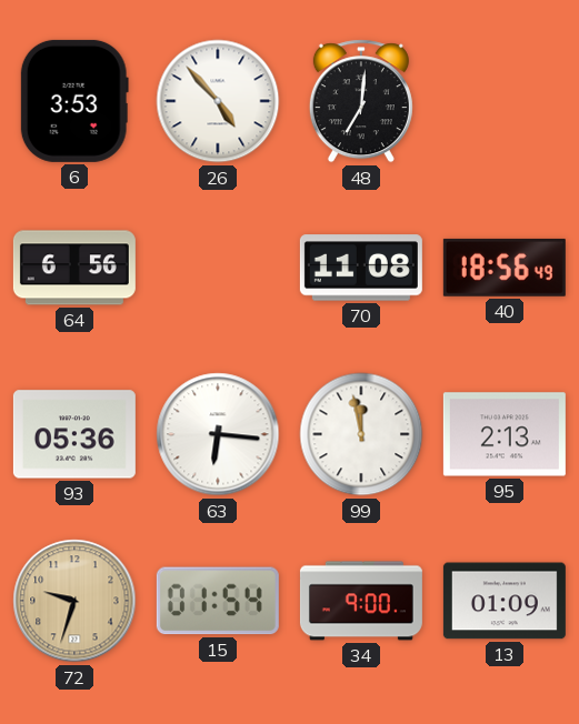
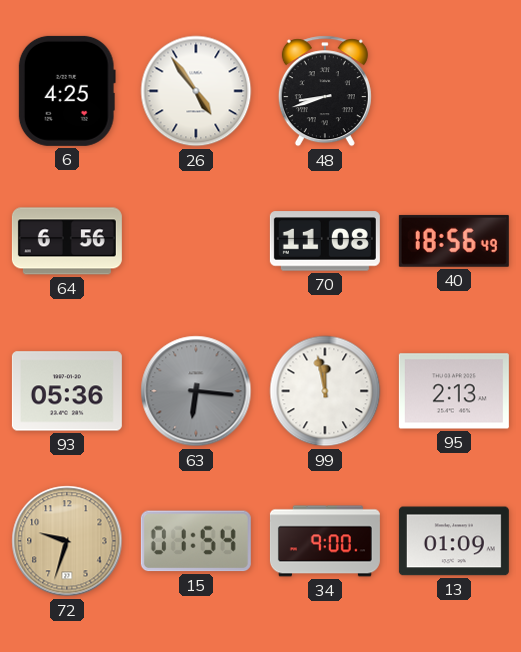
6: 3:53 -> 4:25
26: 4:53 -> 4:54
48: 7:01 -> 8:42
63 dial: white -> grey
